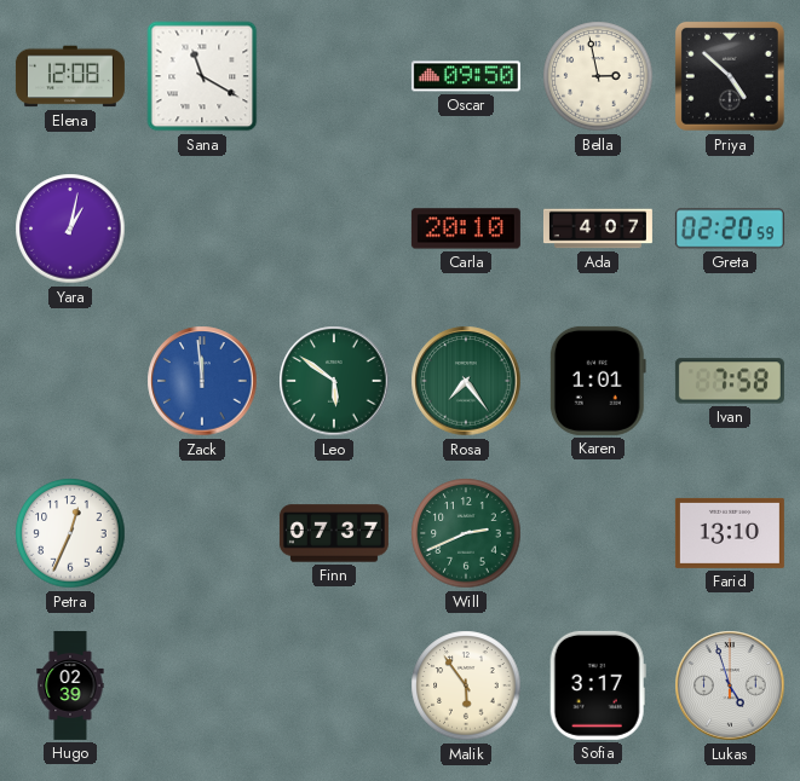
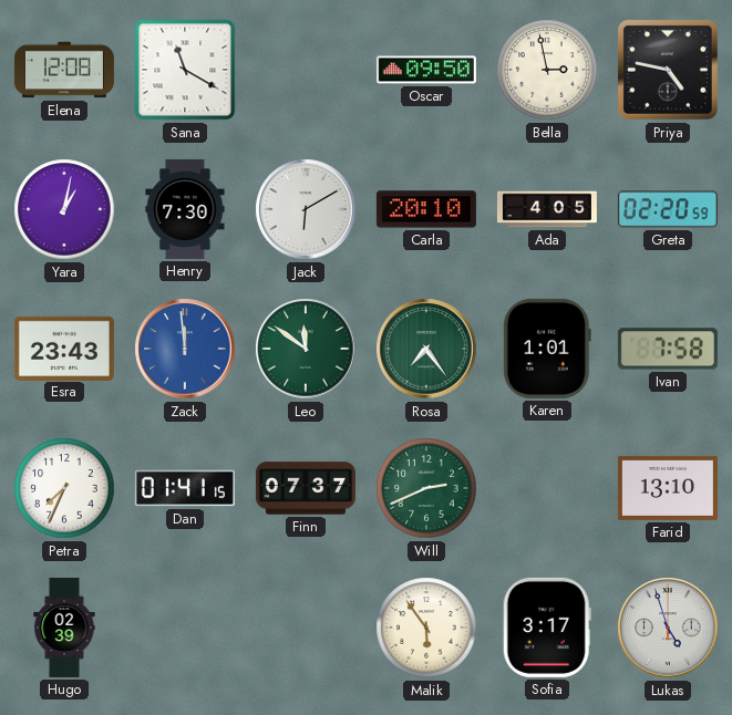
Priya: 4:52 -> 4:47
Henry: none -> 7:30
Jack: none -> 6:10
Ada: 4:07 -> 4:05
Esra: none -> 23:43
Leo: 5:51 -> 11:51
Petra: 12:34 -> 7:34
Dan: none -> 01:41
